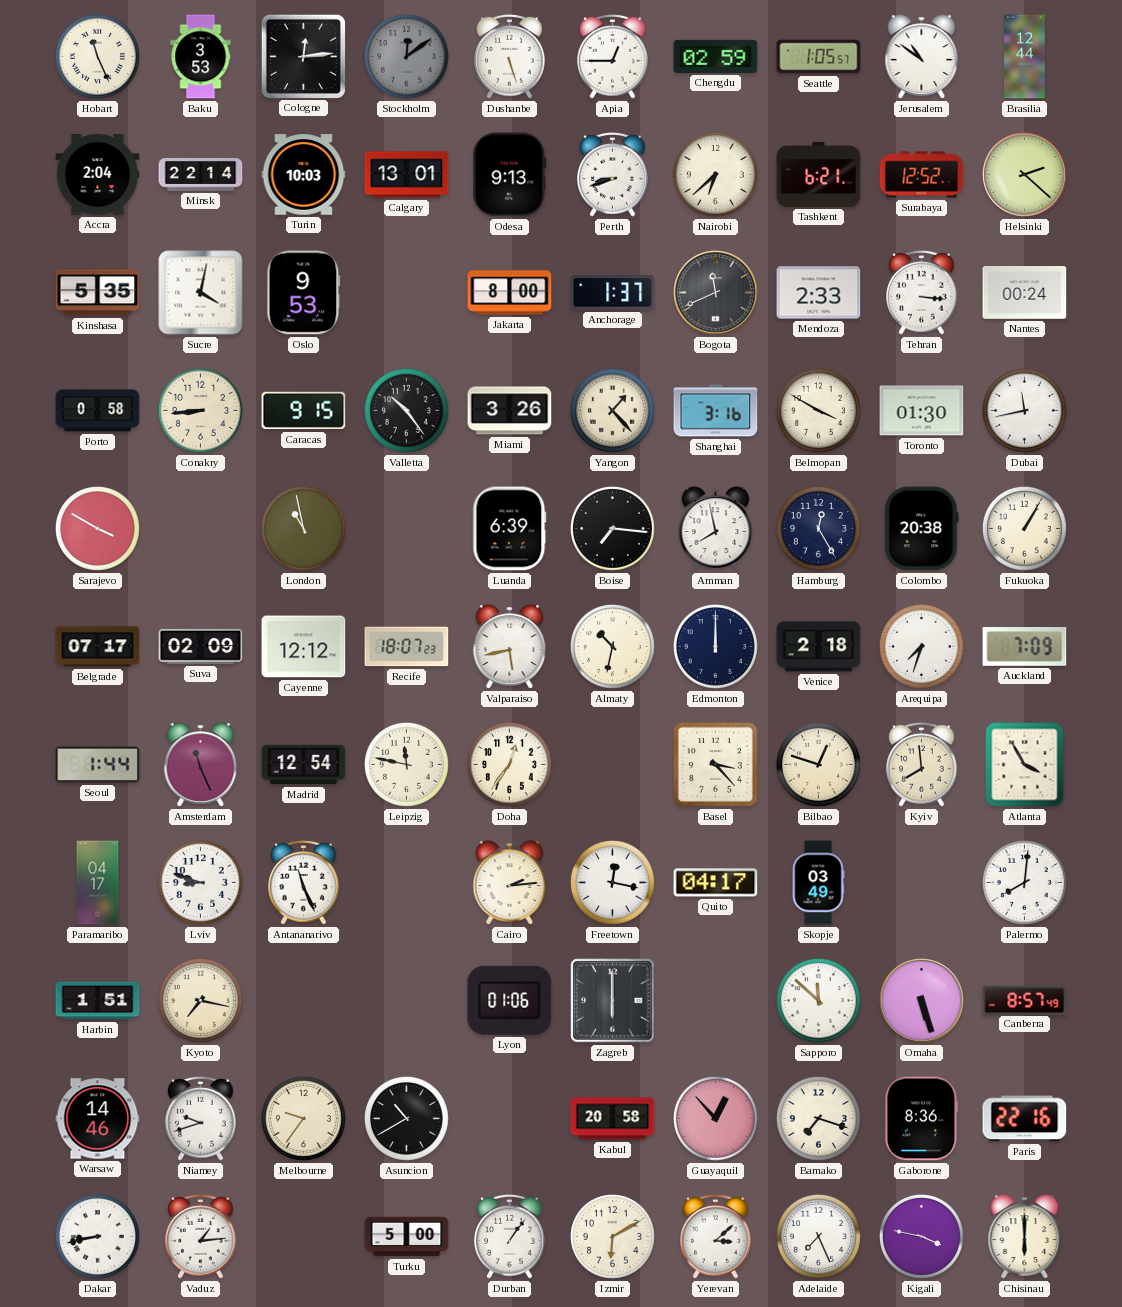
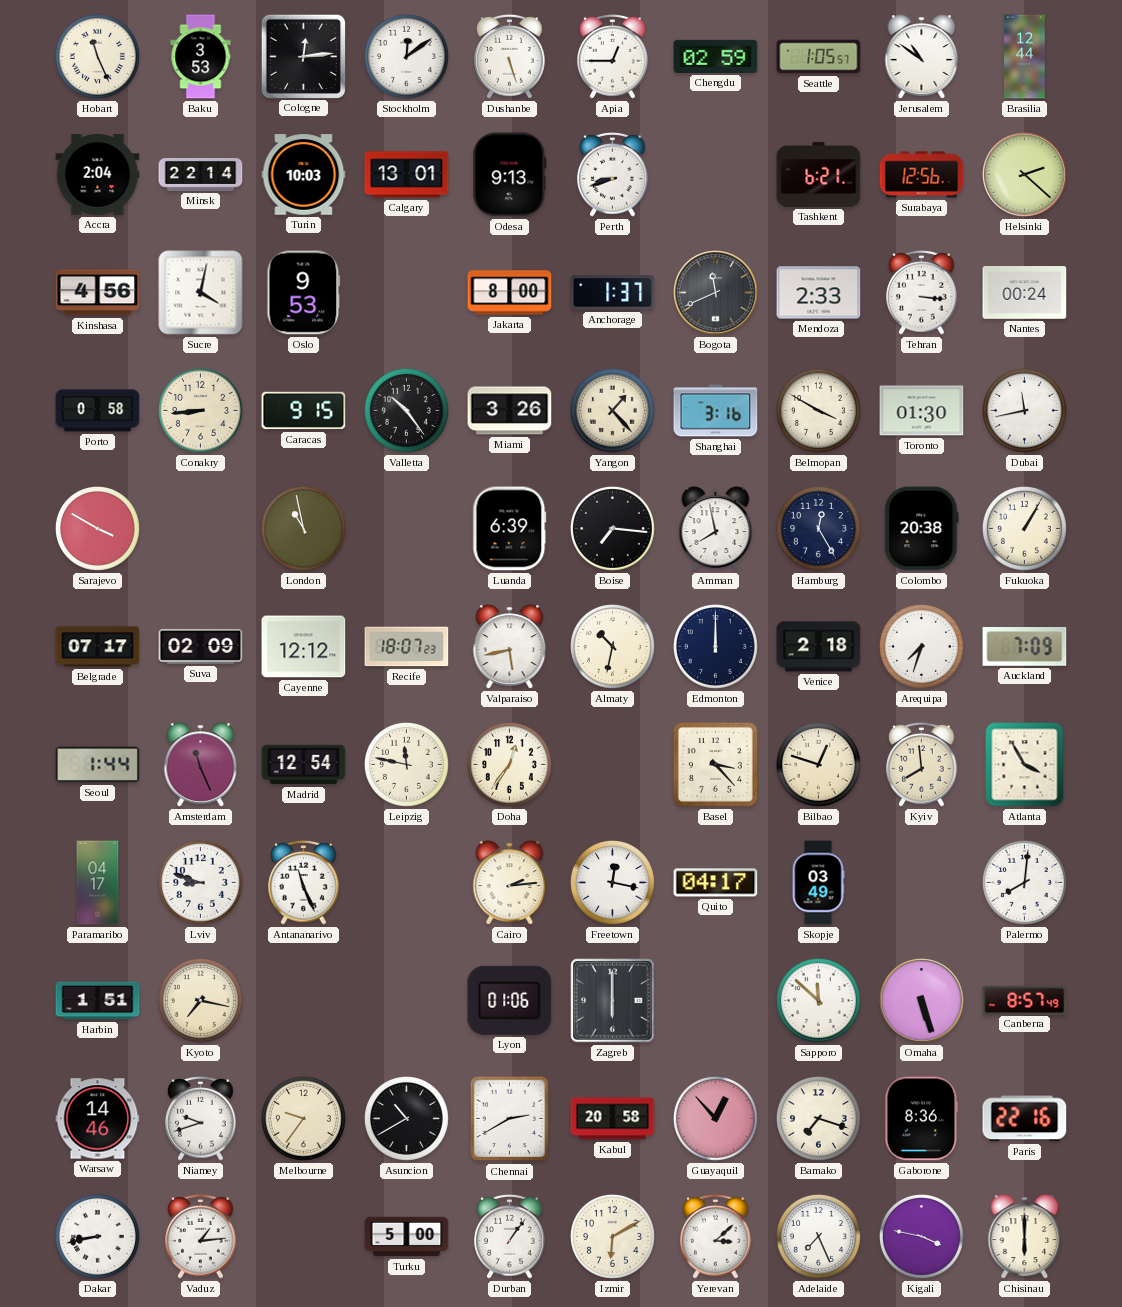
Stockholm dial: grey -> white
Nairobi: 6:38 -> none
Surabaya: 12:52 -> 12:56
Kinshasa: 5:35 -> 4:56
Chennai: none -> 2:40
